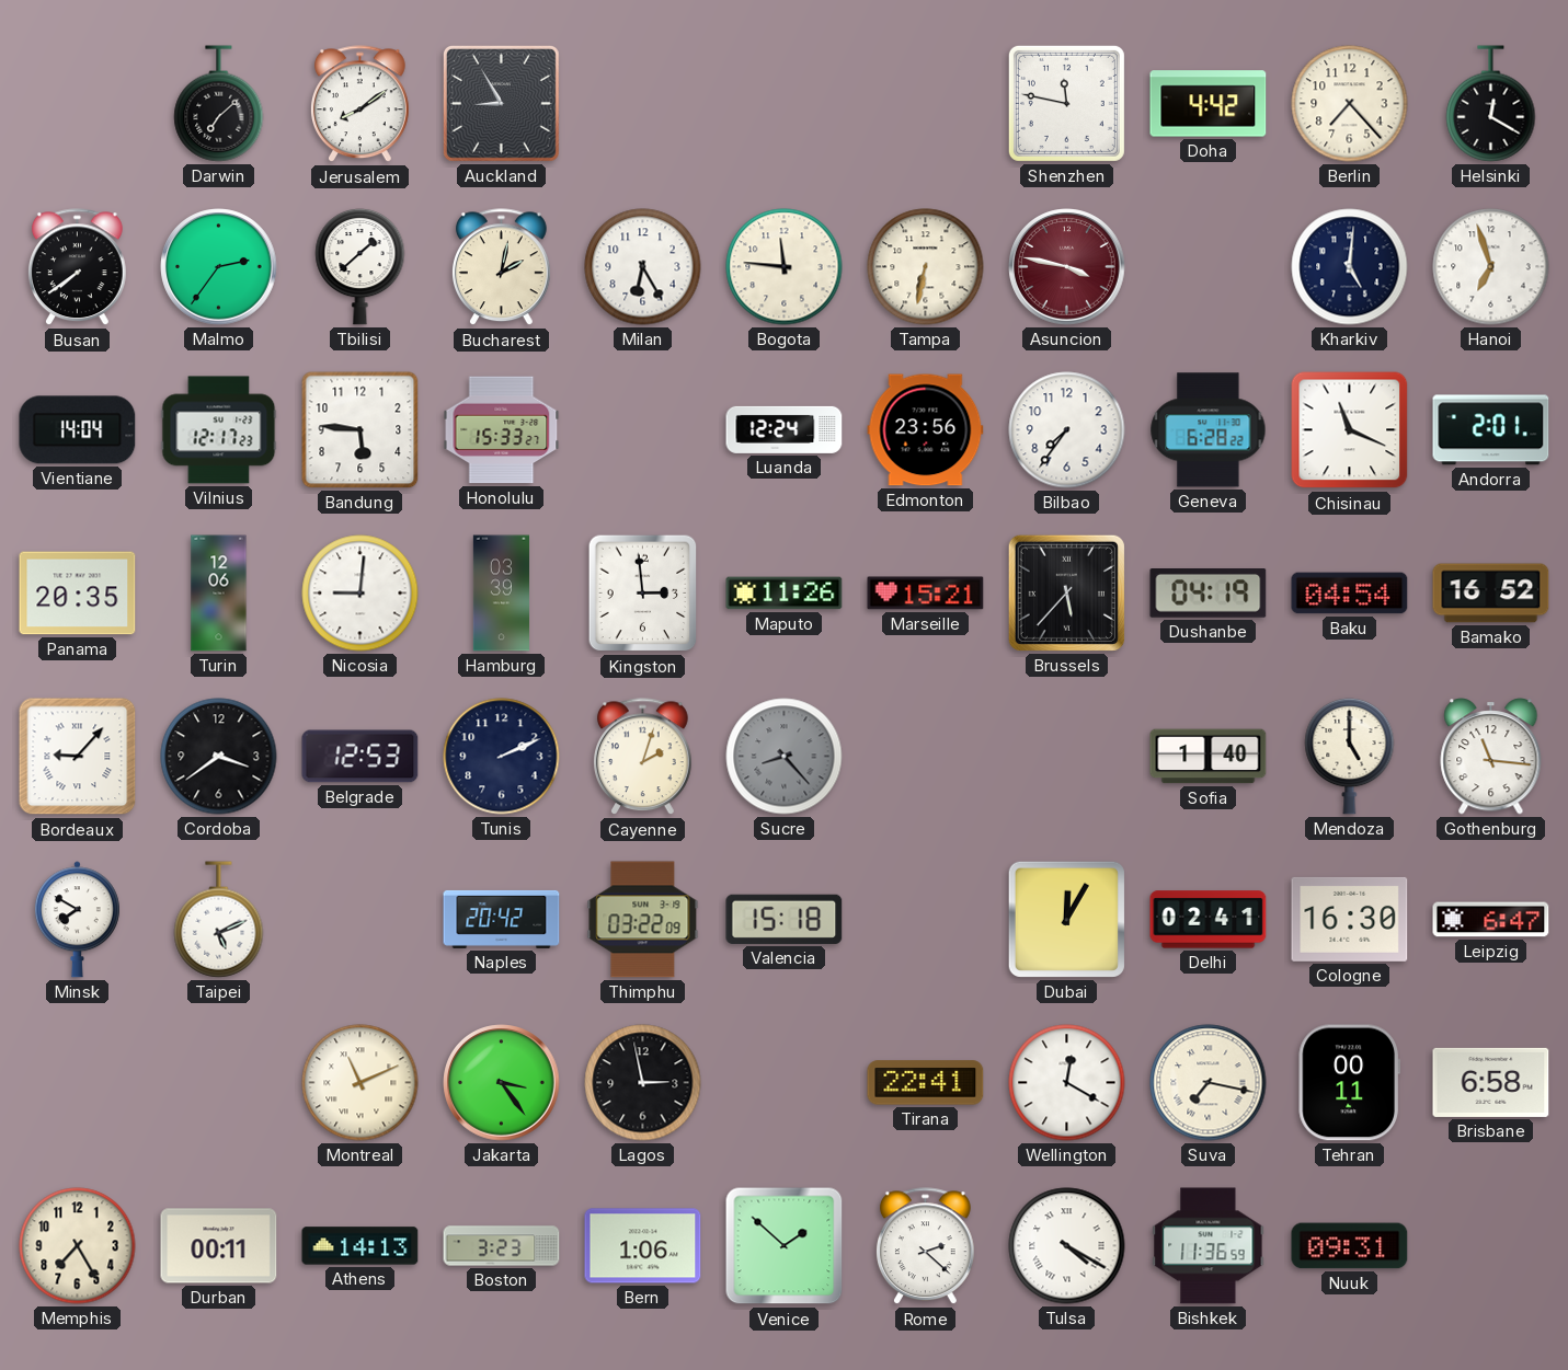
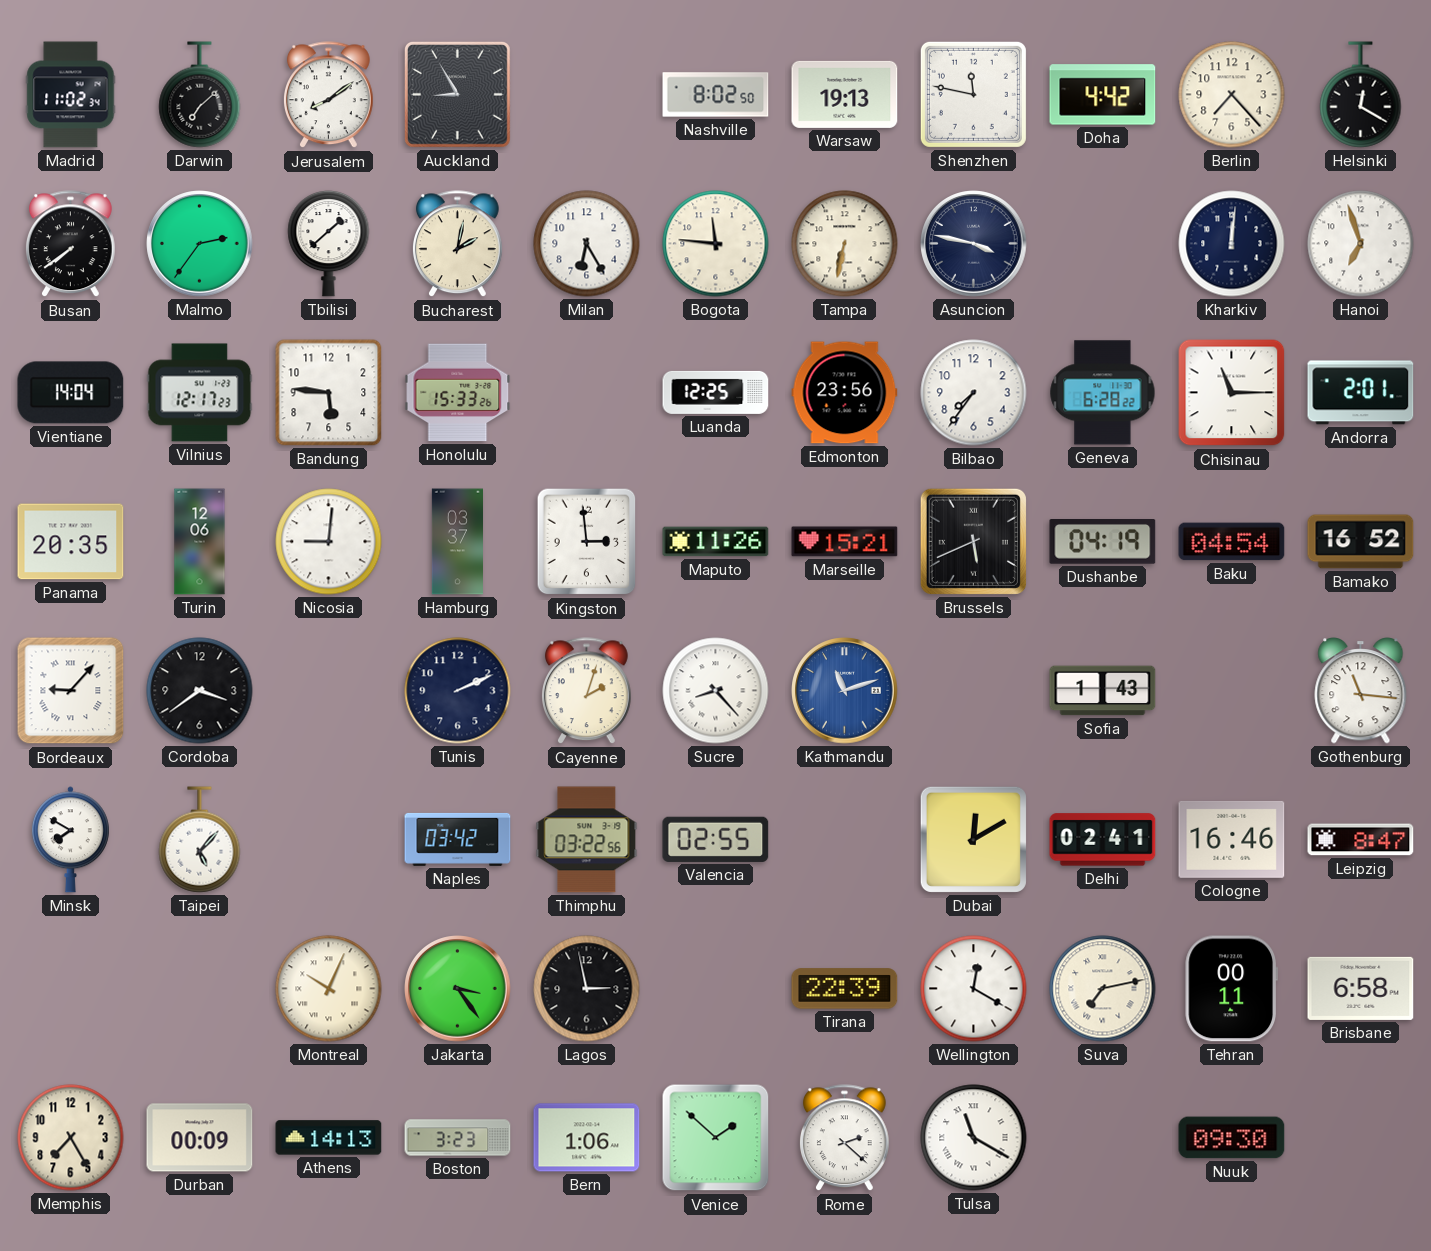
Madrid: none -> 11:02
Nashville: none -> 8:02
Warsaw: none -> 19:13
Asuncion dial: burgundy -> navy
Kharkiv: 5:01 -> 12:01
Honolulu: 15:33:27 -> 15:33:26
Luanda: 12:24 -> 12:25
Chisinau: 11:19 -> 11:15
Hamburg: 03:39 -> 03:37
Brussels: 5:37 -> 5:41
Belgrade: 12:53 -> none
Sucre dial: grey -> white
Kathmandu: none -> 11:12
Sofia: 1:40 -> 1:43
Mendoza: 5:00 -> none
Taipei: 5:11 -> 5:07
Naples: 20:42 -> 03:42
Thimphu: 03:22:09 -> 03:22:56
Valencia: 15:18 -> 02:55
Dubai: 12:05 -> 12:10
Cologne: 16:30 -> 16:46
Leipzig: 6:47 -> 8:47
Montreal: 11:11 -> 10:04
Tirana: 22:41 -> 22:39
Suva: 7:17 -> 7:13
Durban: 00:11 -> 00:09
Tulsa: 4:20 -> 11:20
Bishkek: 11:36 -> none
Nuuk: 09:31 -> 09:30
